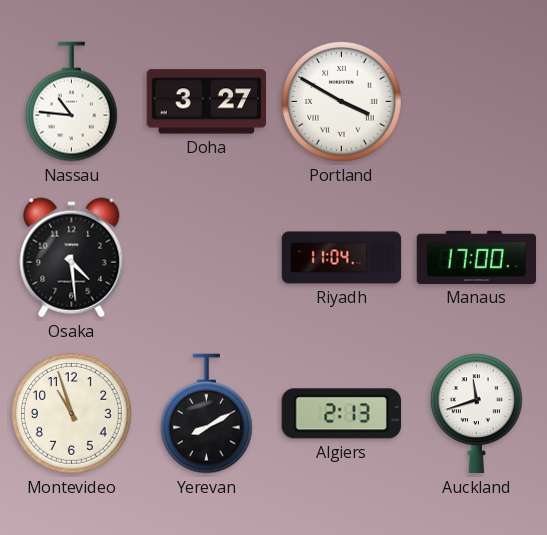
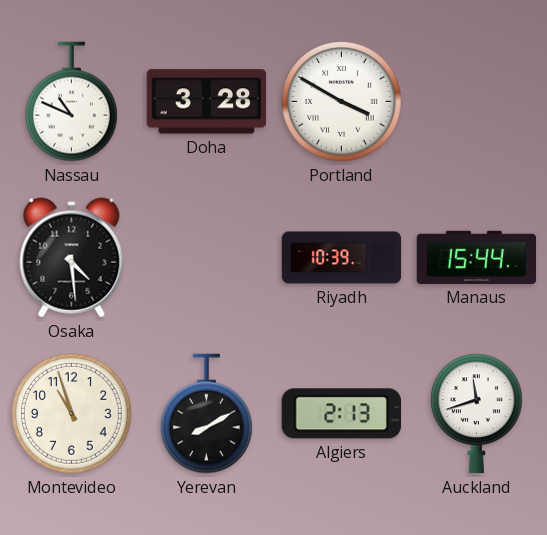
Nassau: 10:46 -> 10:49
Doha: 3:27 -> 3:28
Riyadh: 11:04 -> 10:39
Manaus: 17:00 -> 15:44
